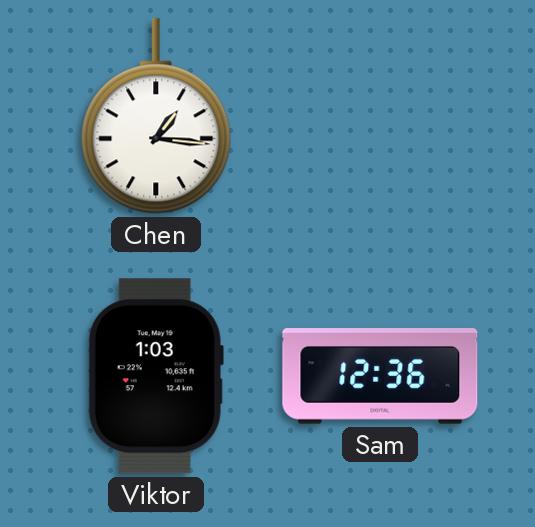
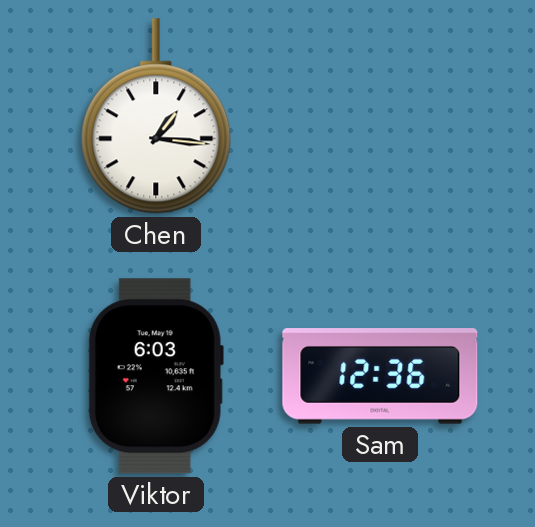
Viktor: 1:03 -> 6:03
